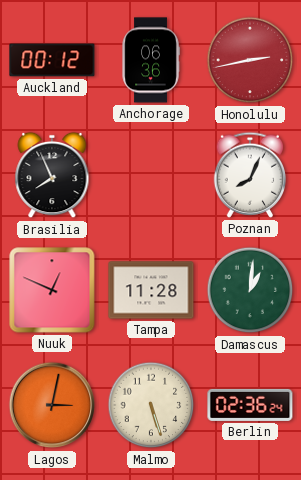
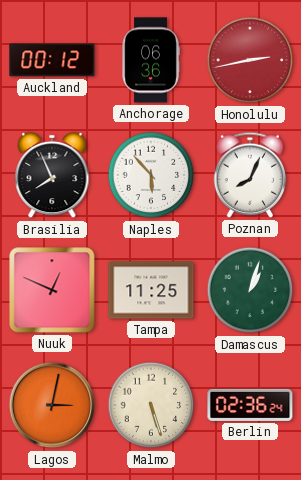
Naples: none -> 5:53
Tampa: 11:28 -> 11:25
Damascus: 1:01 -> 1:03
